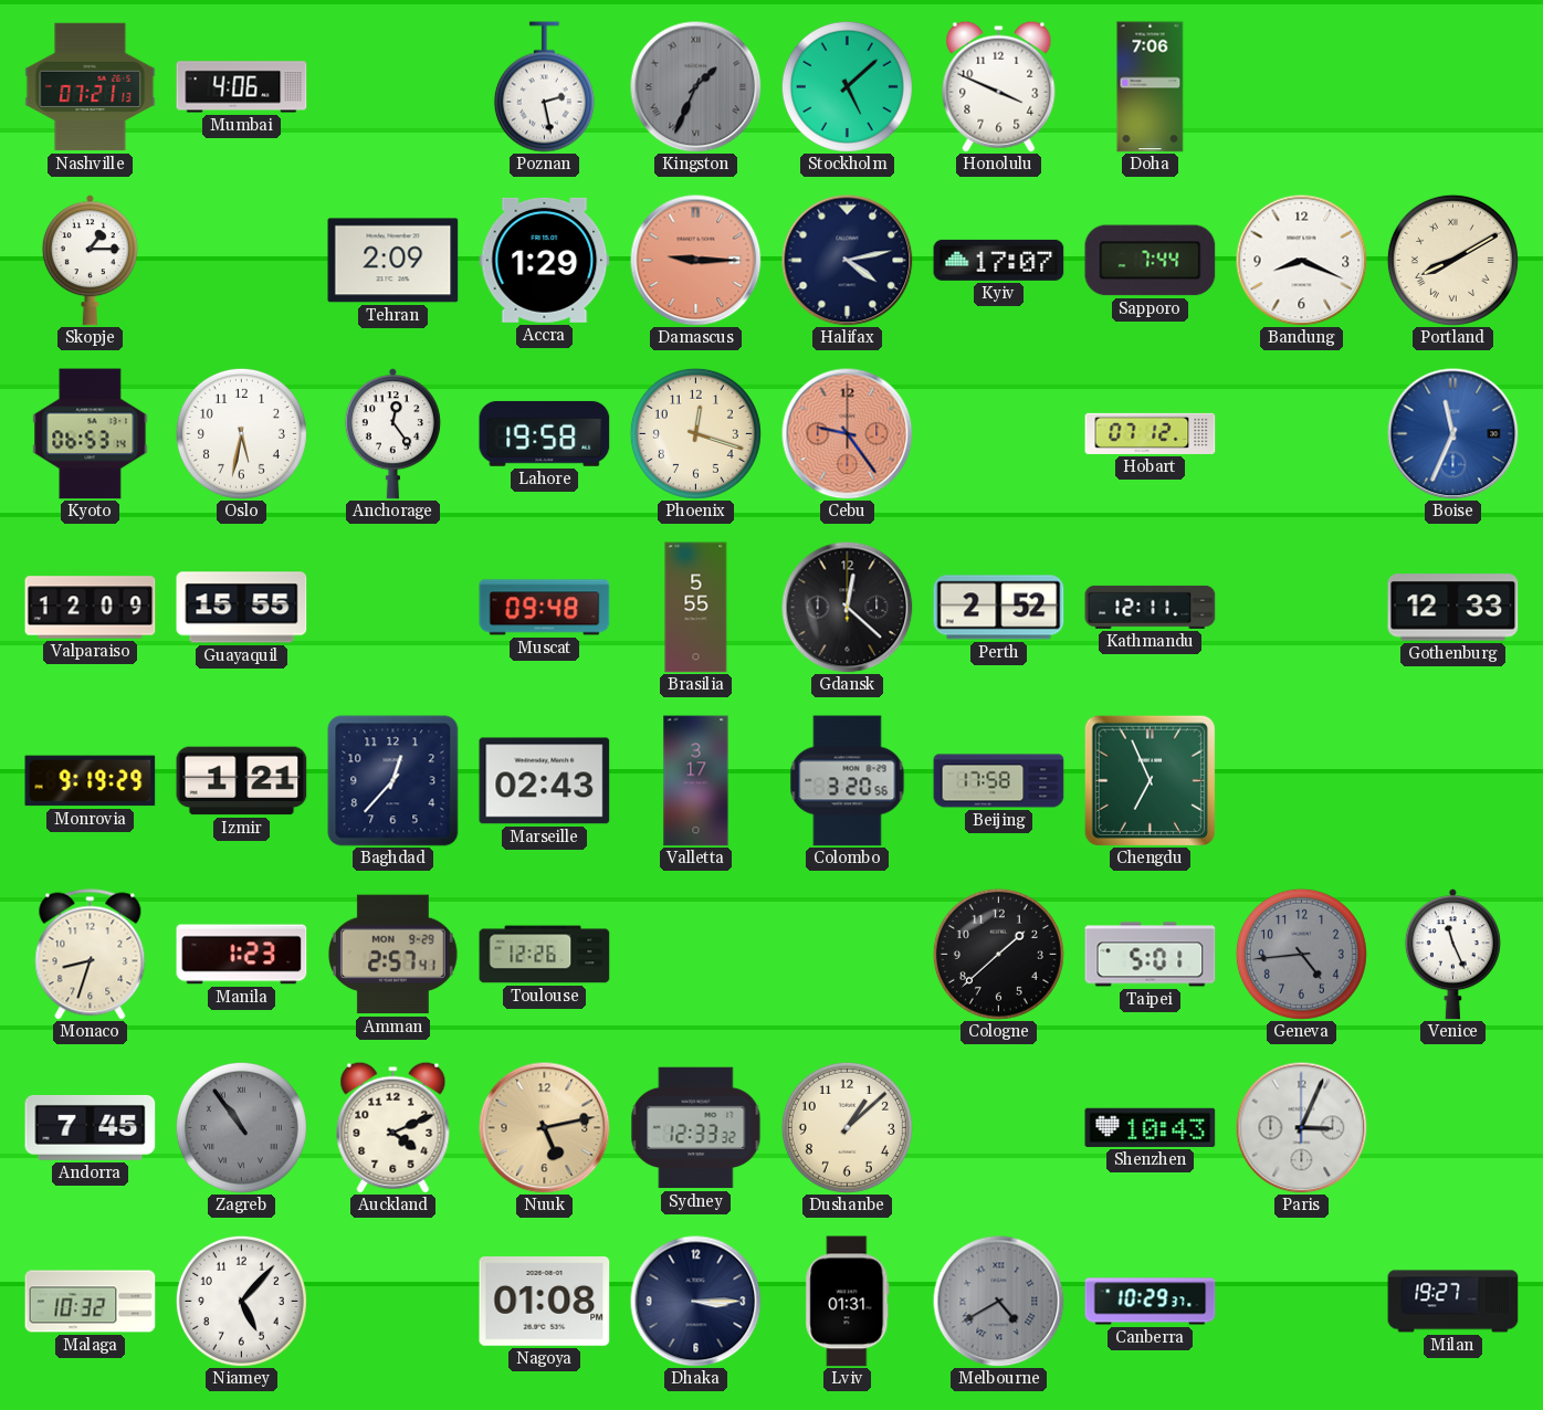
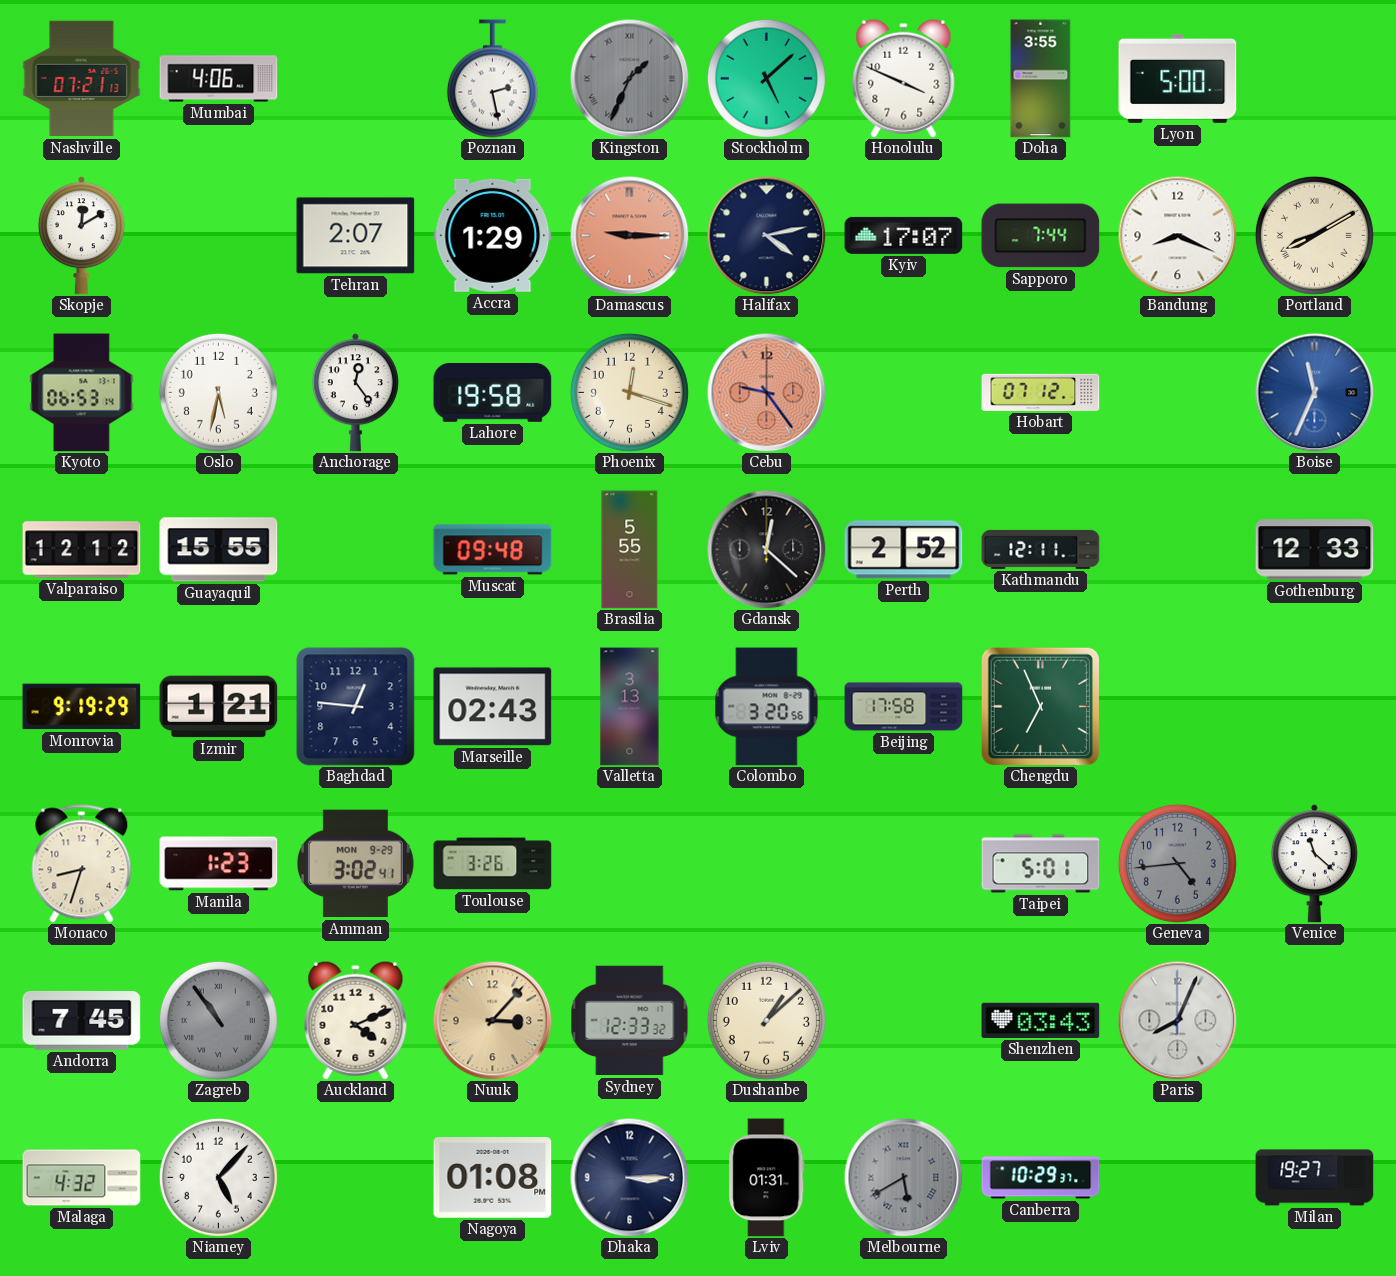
Doha: 7:06 -> 3:55
Lyon: none -> 5:00
Skopje: 1:15 -> 12:10
Tehran: 2:09 -> 2:07
Valparaiso: 12:09 -> 12:12
Baghdad: 12:37 -> 12:46
Valletta: 3:17 -> 3:13
Amman: 2:57 -> 3:02
Toulouse: 12:26 -> 3:26
Cologne: 1:38 -> none
Venice: 11:26 -> 11:22
Nuuk: 5:13 -> 3:07
Shenzhen: 10:43 -> 03:43
Paris: 3:04 -> 8:04
Malaga: 10:32 -> 4:32
Melbourne: 4:40 -> 5:40
